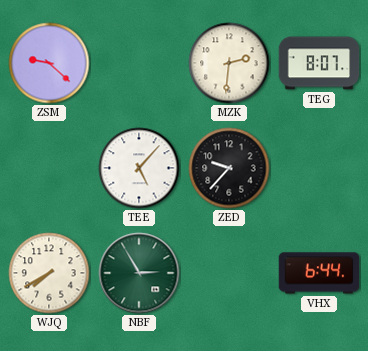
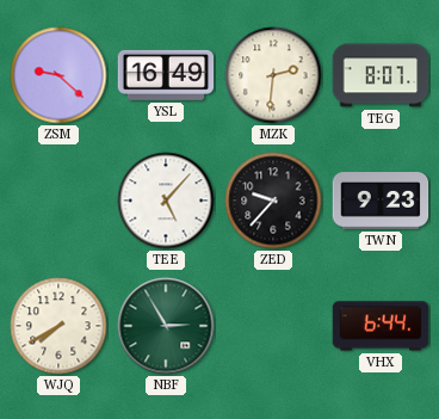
YSL: none -> 16:49
TWN: none -> 9:23
